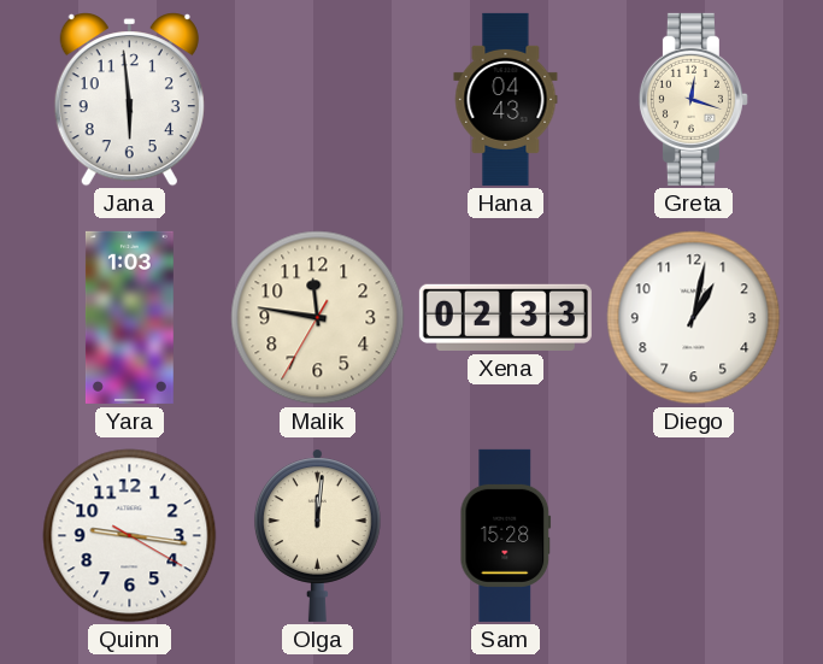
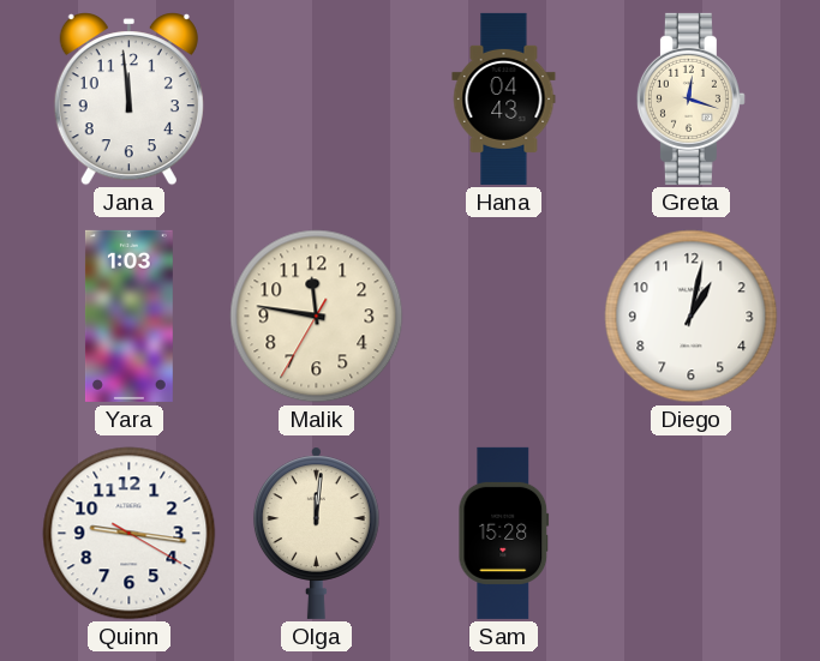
Jana: 5:59 -> 11:59
Xena: 02:33 -> none
